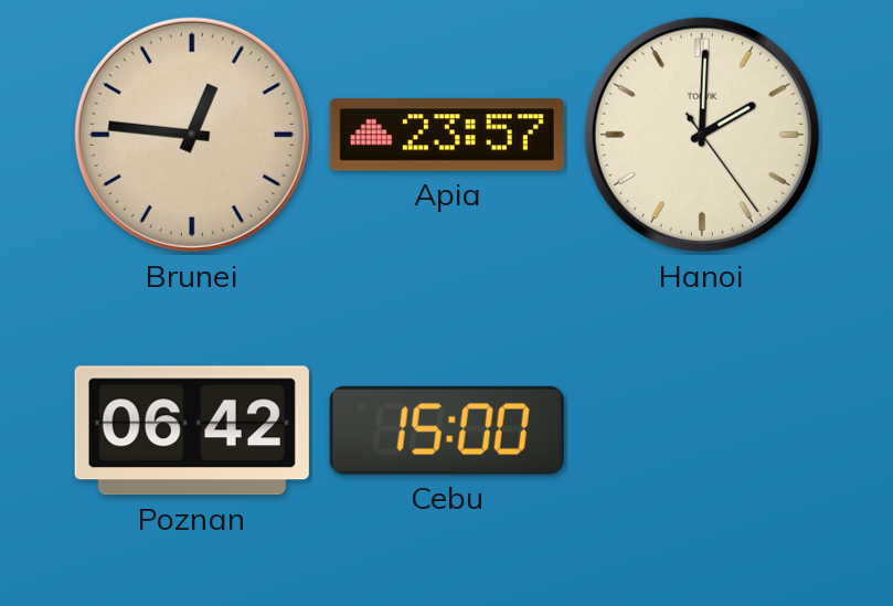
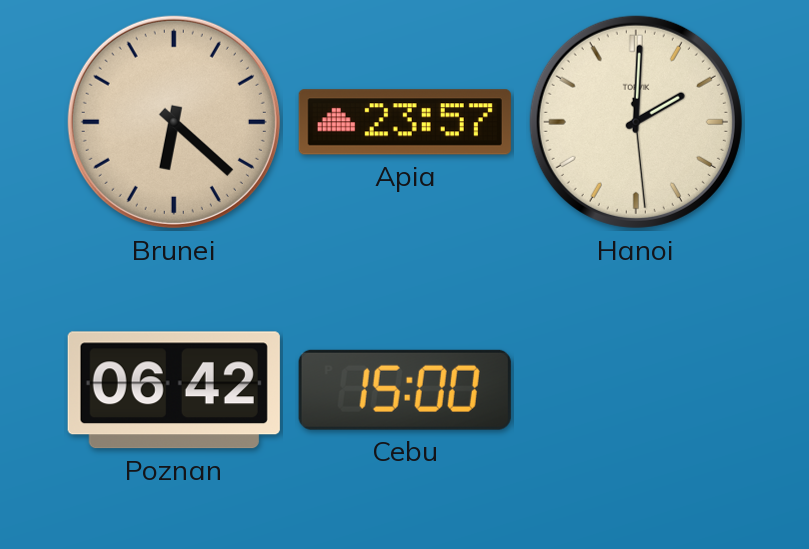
Brunei: 12:46 -> 6:22
Hanoi: 2:00:24 -> 2:00:29
